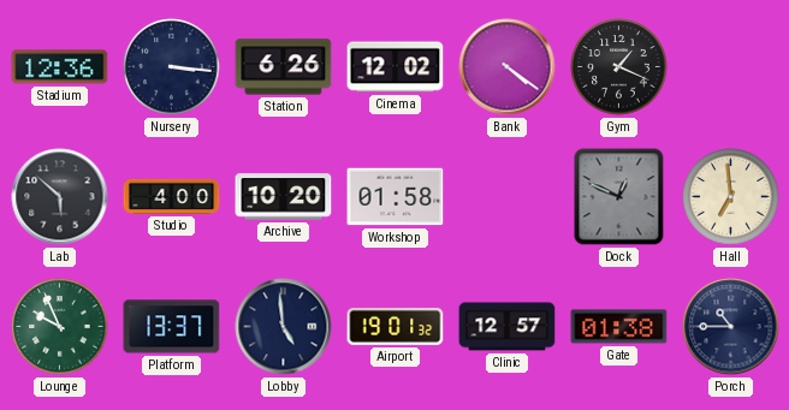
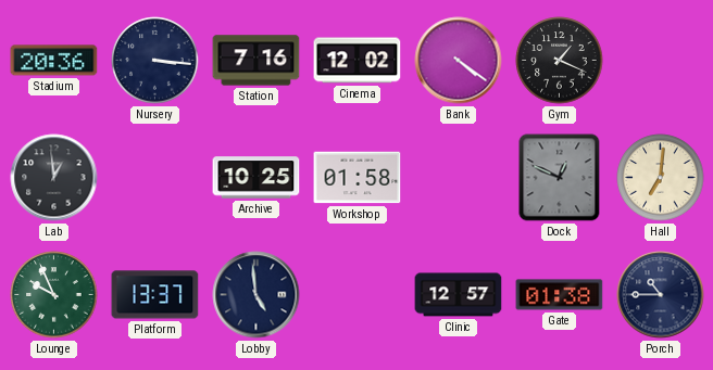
Stadium: 12:36 -> 20:36
Station: 6:26 -> 7:16
Lab: 5:52 -> 12:59
Studio: 4:00 -> none
Archive: 10:20 -> 10:25
Hall: 6:59 -> 7:01
Airport: 19:01 -> none
